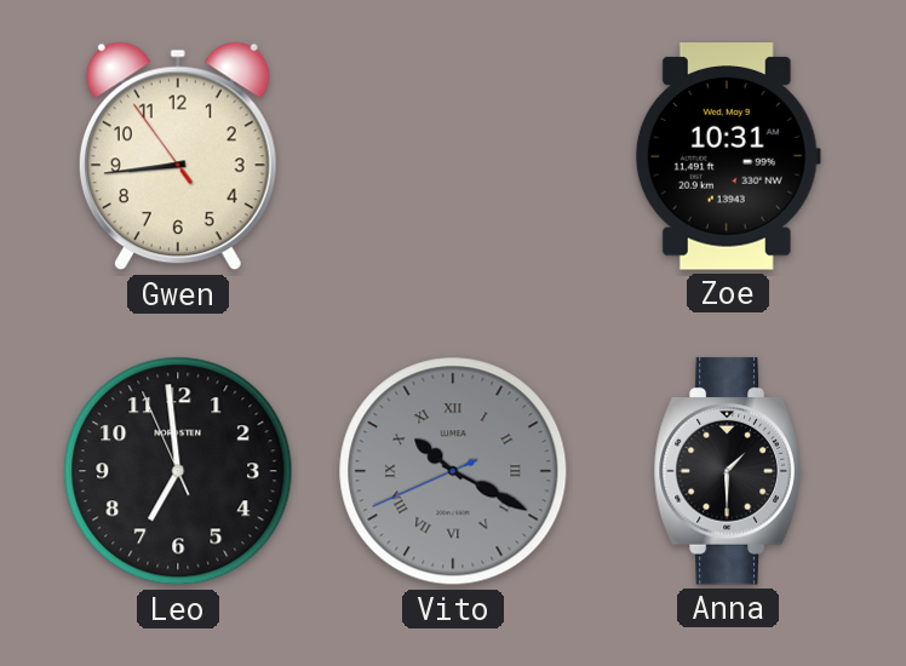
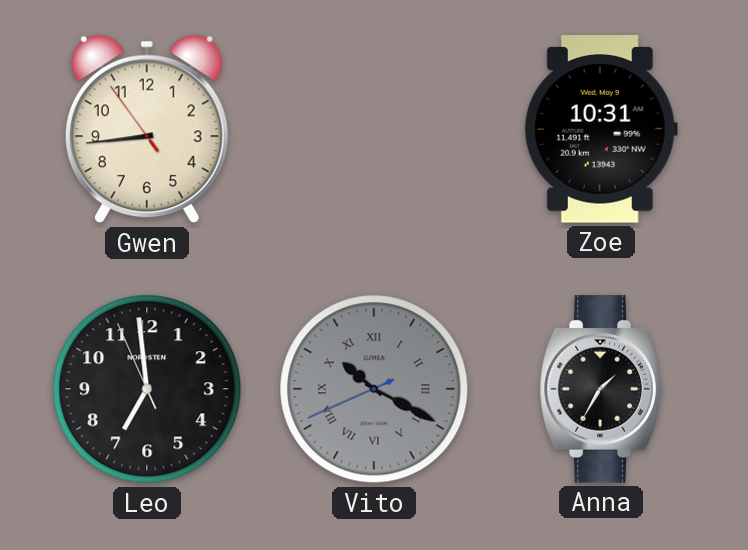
Anna: 1:30 -> 1:35
